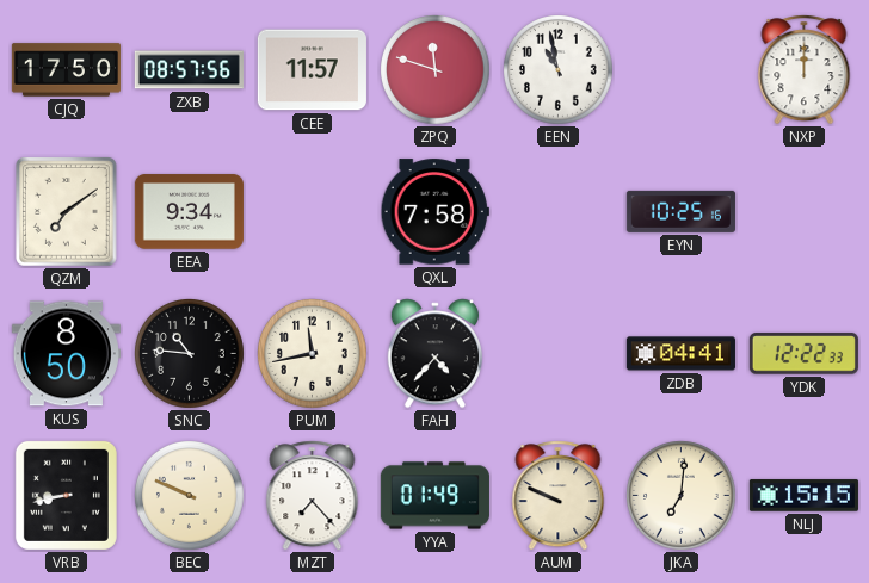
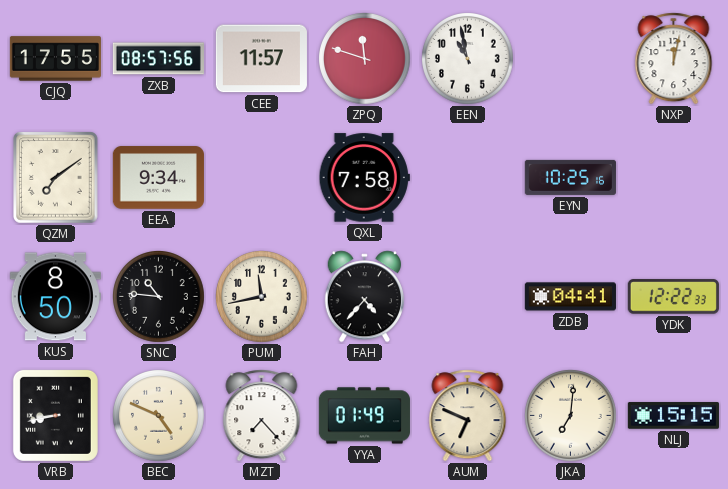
CJQ: 17:50 -> 17:55
NXP: 12:00 -> 12:02
BEC: 9:49 -> 4:49
AUM: 9:49 -> 6:49
